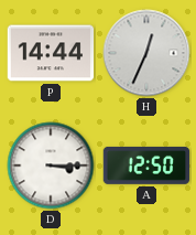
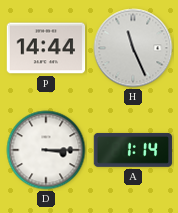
H: 12:34 -> 11:26
A: 12:50 -> 1:14
